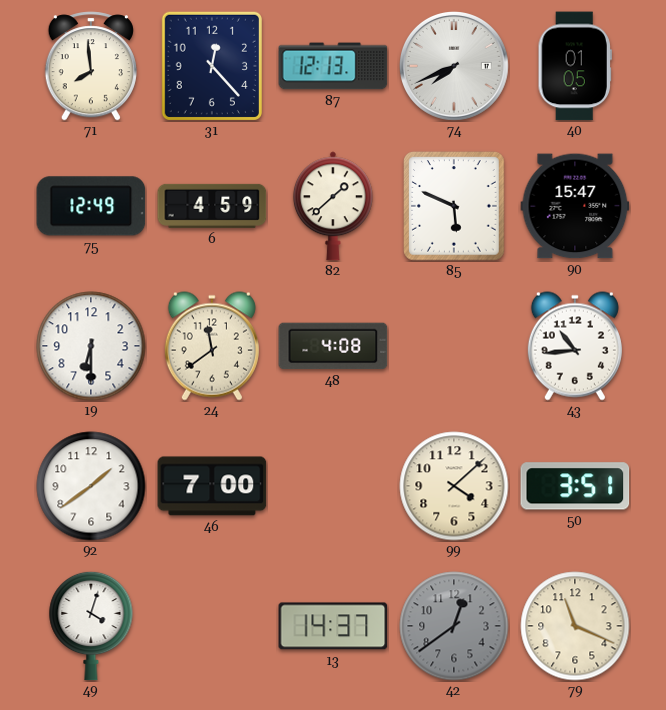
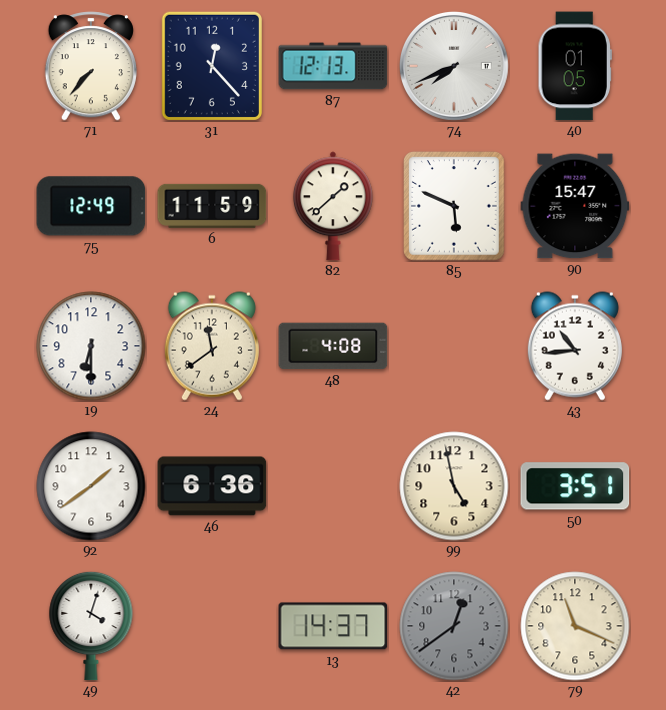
71: 7:59 -> 7:37
6: 4:59 -> 11:59
46: 7:00 -> 6:36
99: 4:08 -> 4:58
